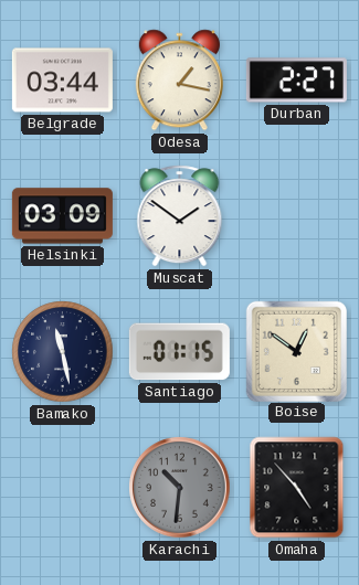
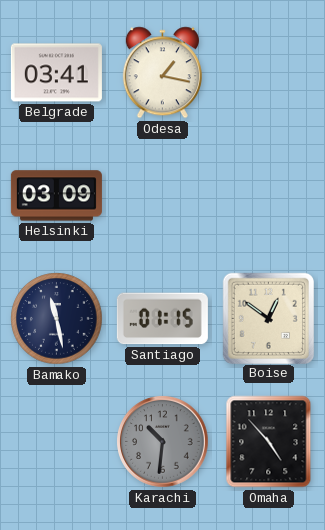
Belgrade: 03:44 -> 03:41
Durban: 2:27 -> none
Muscat: 1:51 -> none
